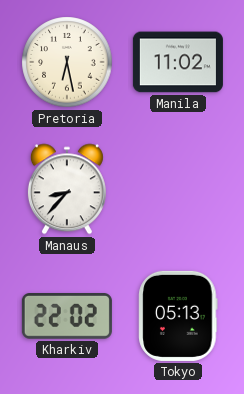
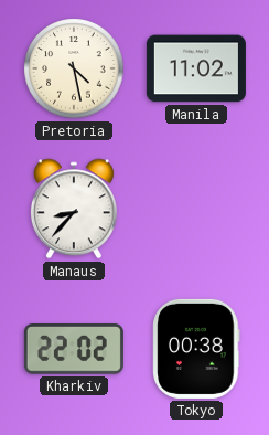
Pretoria: 6:28 -> 4:28
Tokyo: 05:13 -> 00:38
